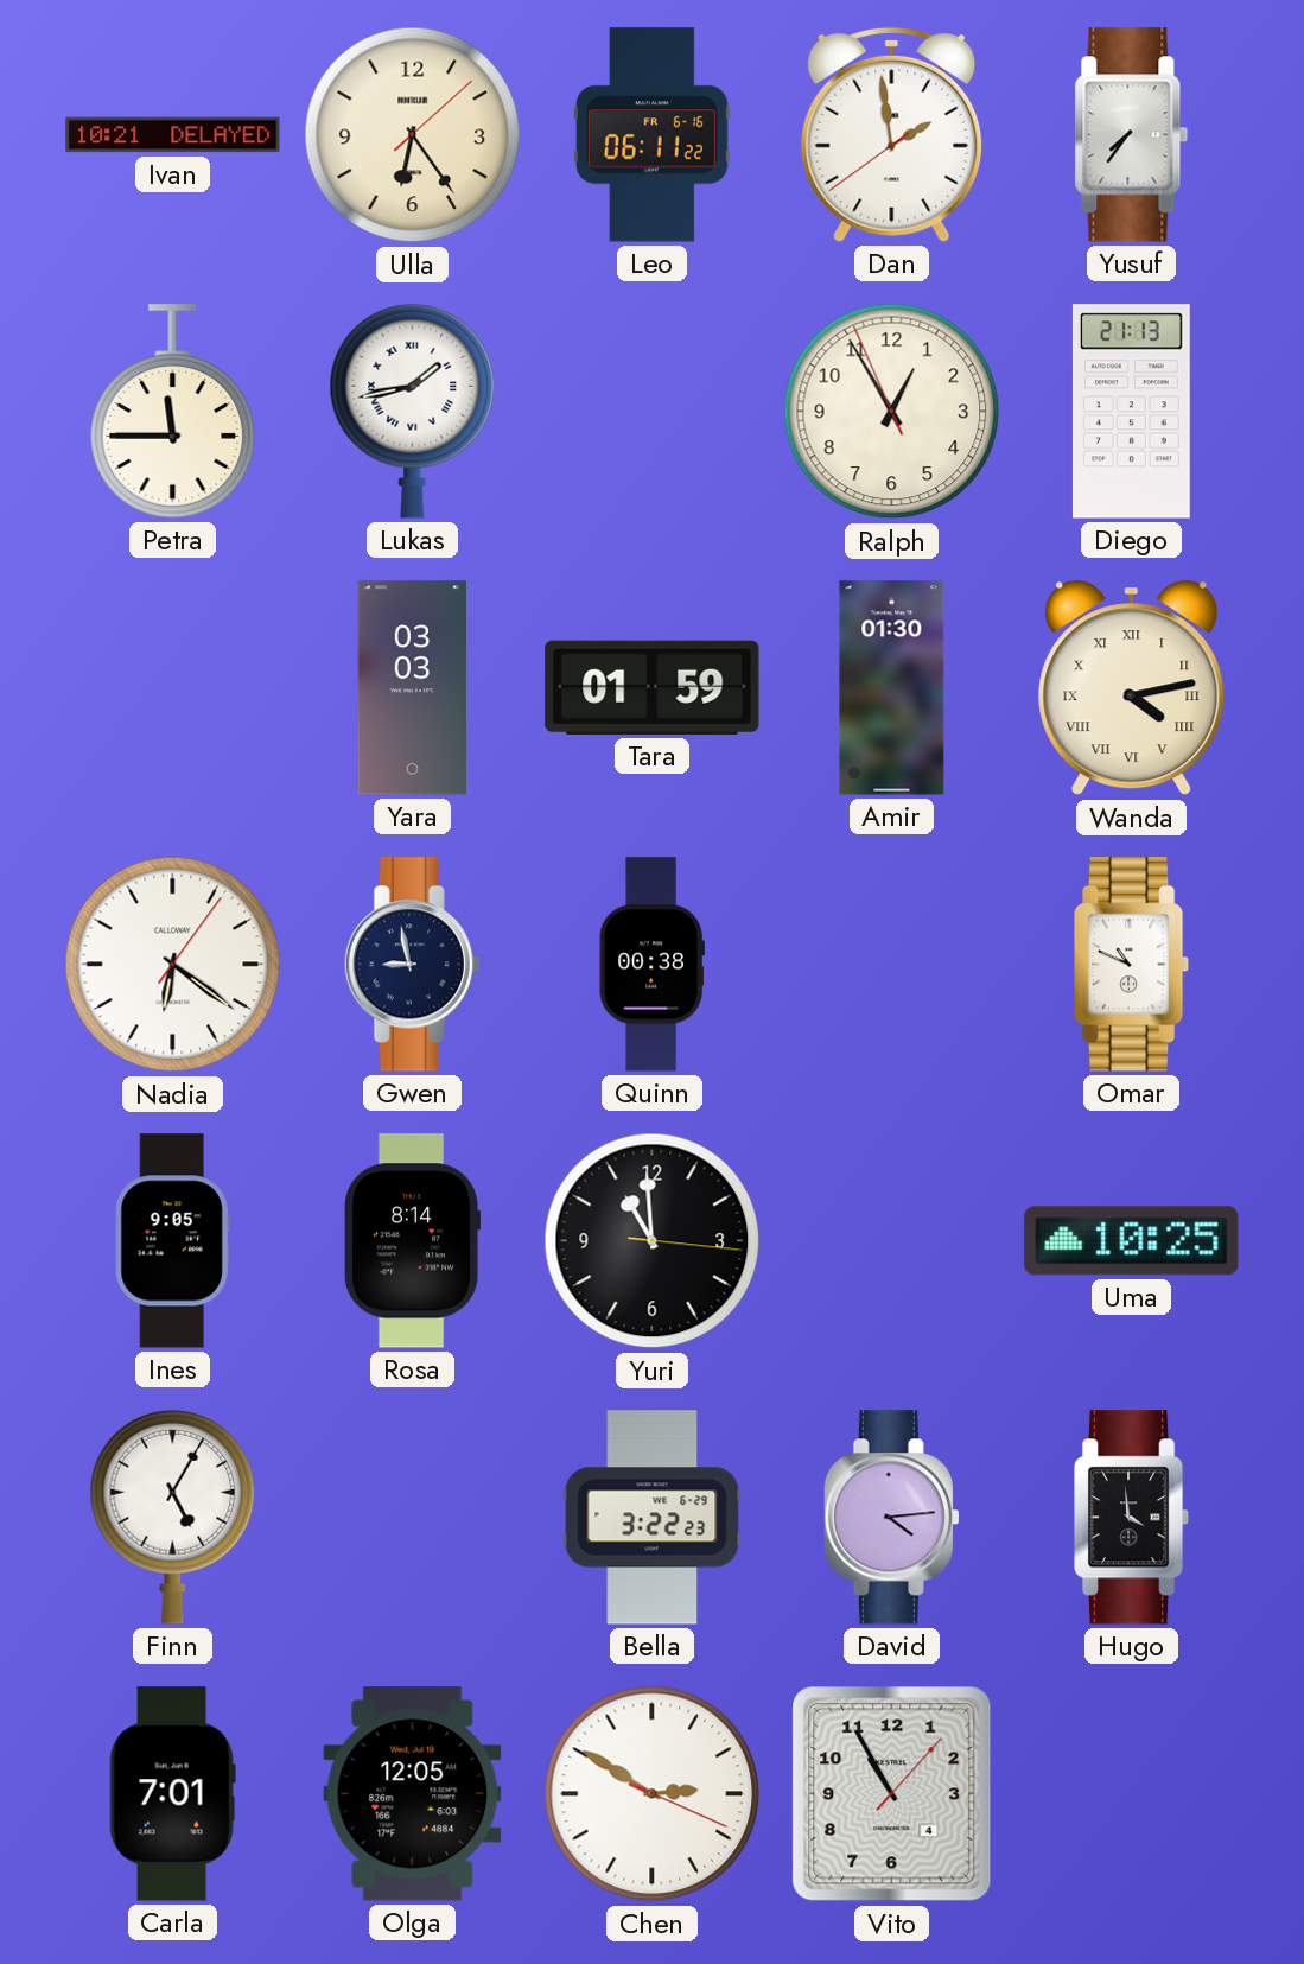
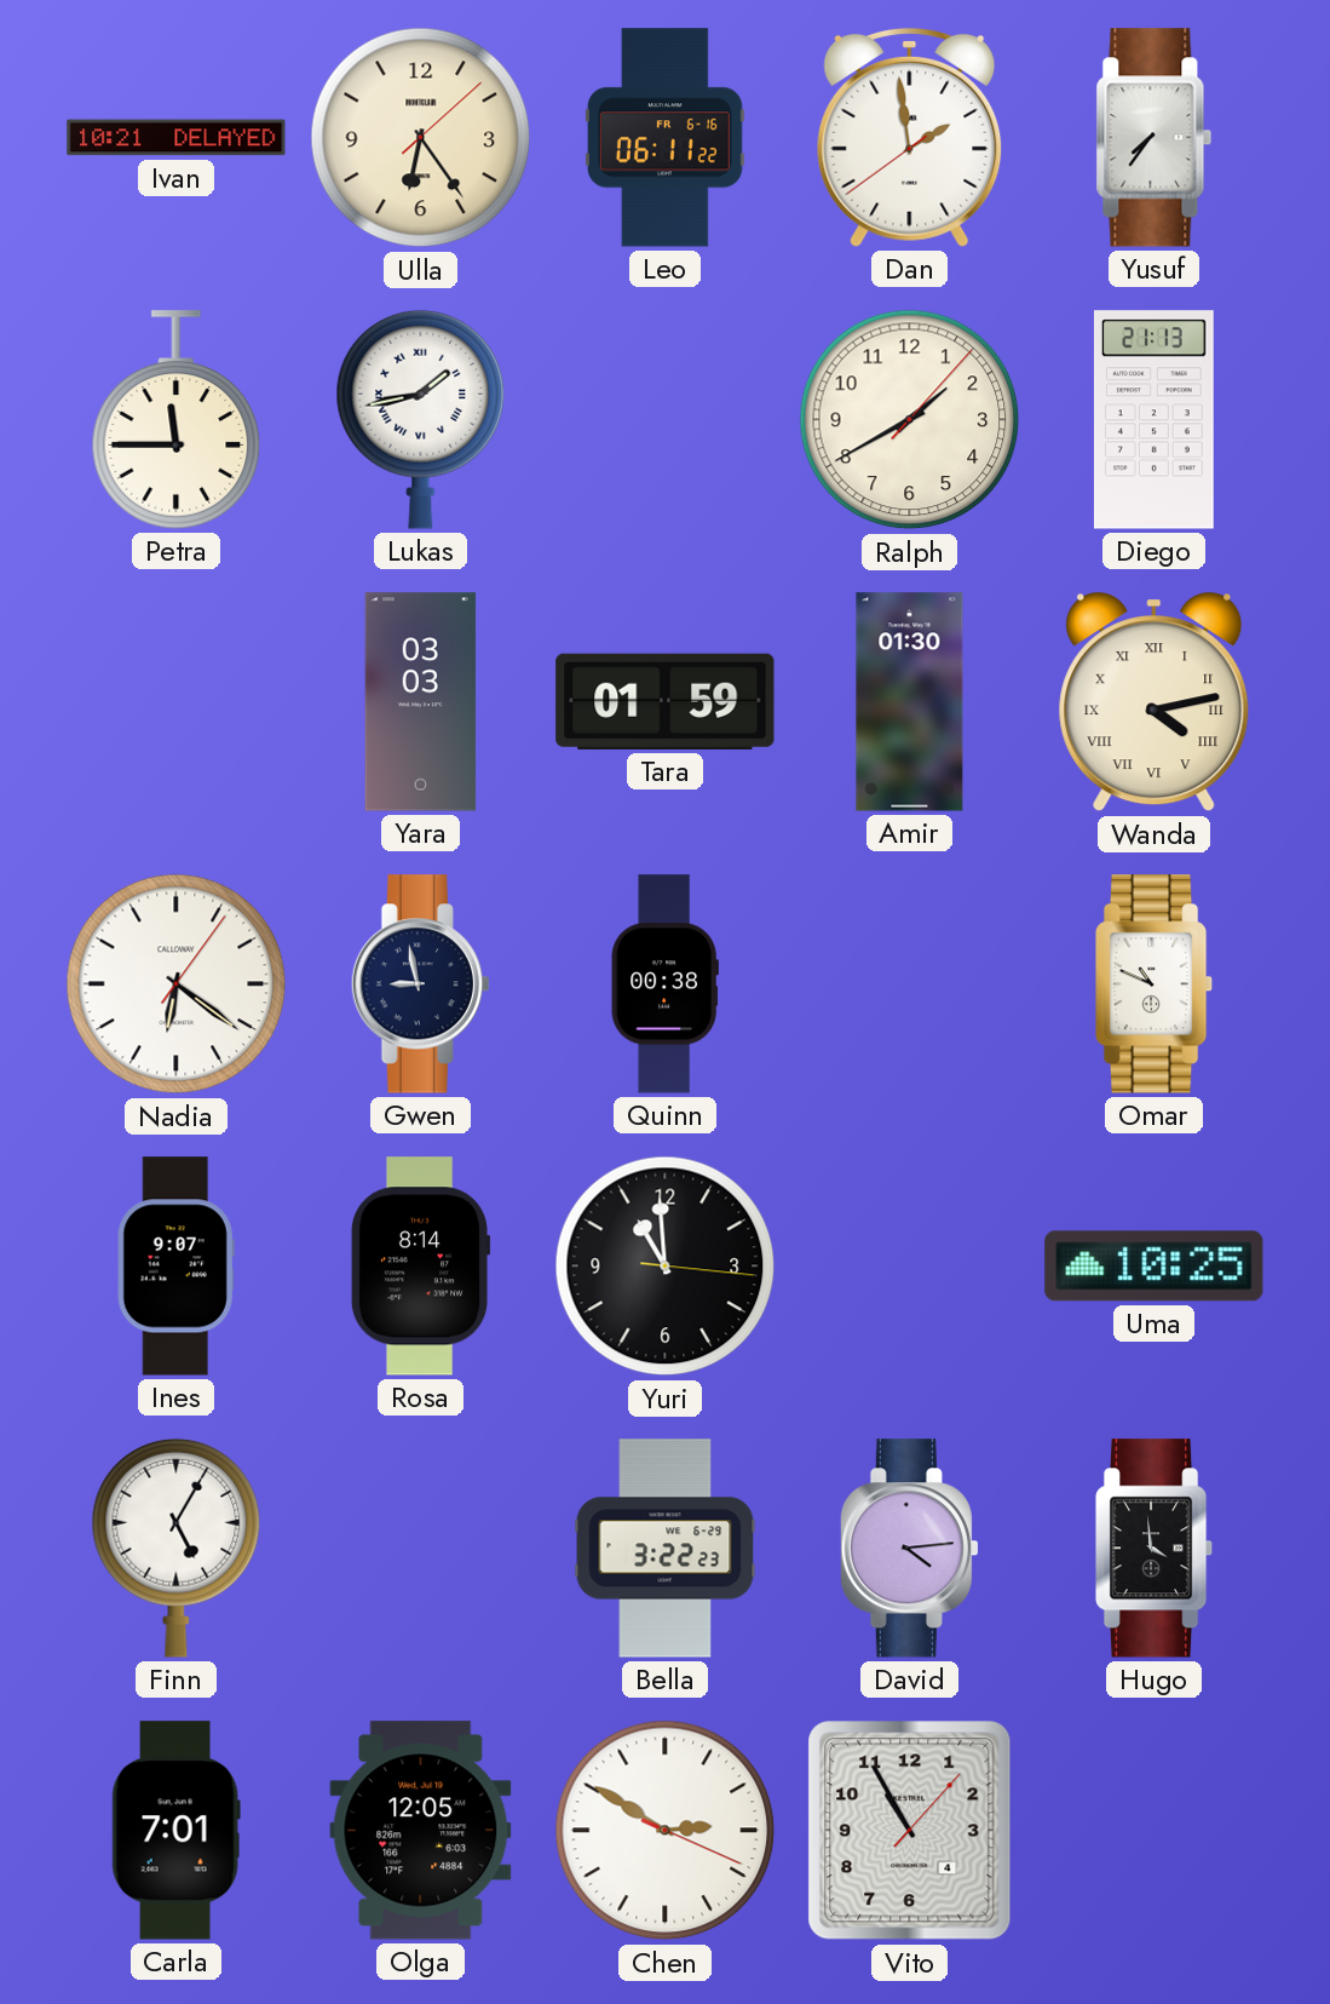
Ralph: 12:54 -> 1:40
Ines: 9:05 -> 9:07
